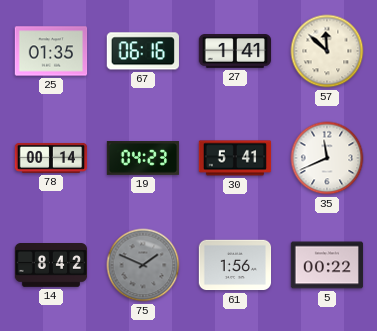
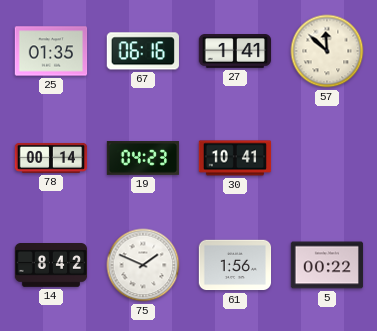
30: 5:41 -> 10:41
35: 11:41 -> none
75 dial: grey -> white
